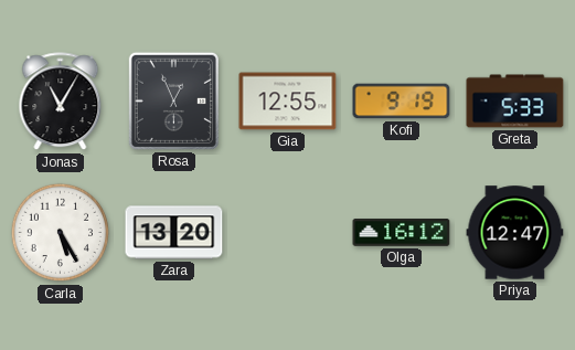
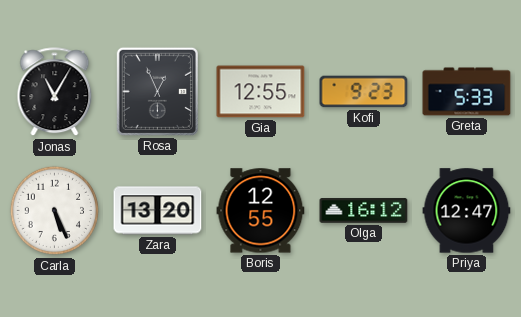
Kofi: 9:19 -> 9:23
Carla: 5:25 -> 5:26
Boris: none -> 12:55
